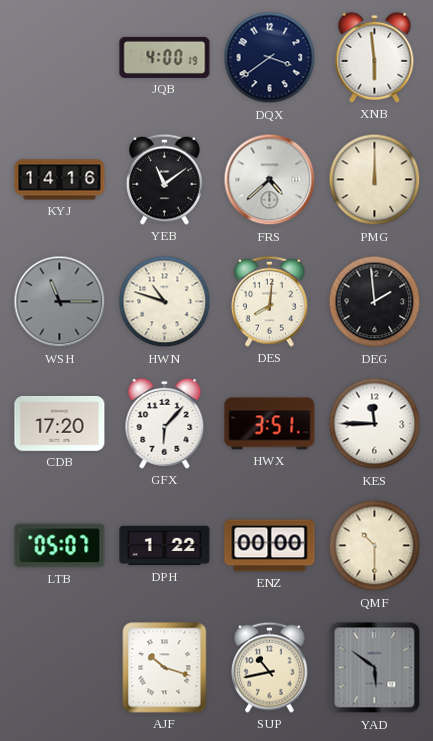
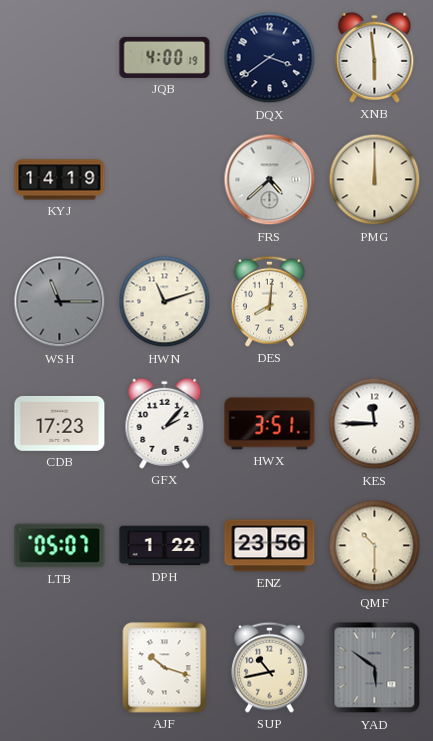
KYJ: 14:16 -> 14:19
YEB: 11:09 -> none
HWN: 10:48 -> 11:12
DEG: 1:59 -> none
CDB: 17:20 -> 17:23
GFX: 6:07 -> 2:07
ENZ: 00:00 -> 23:56
